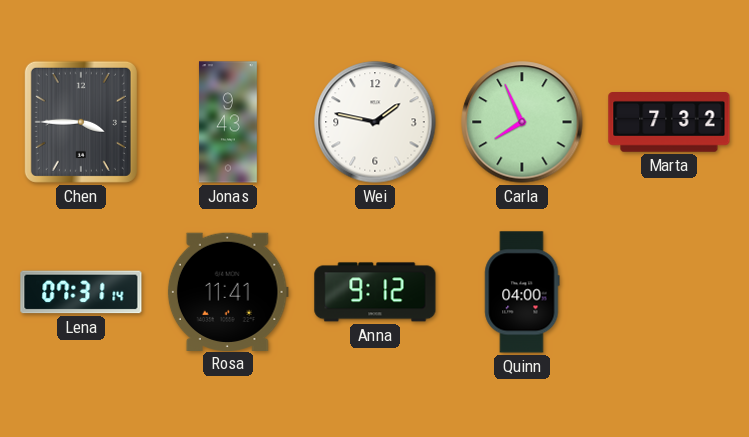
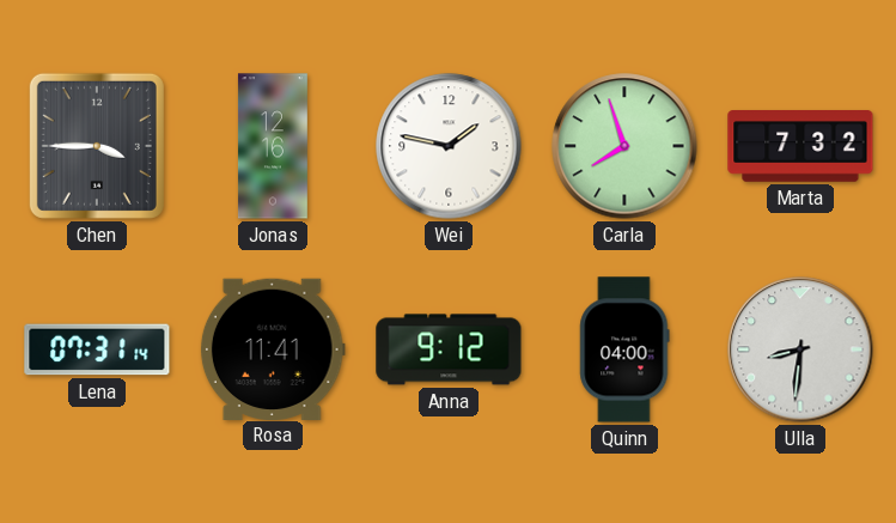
Jonas: 9:43 -> 12:16
Carla: 7:56 -> 7:57
Ulla: none -> 8:31
